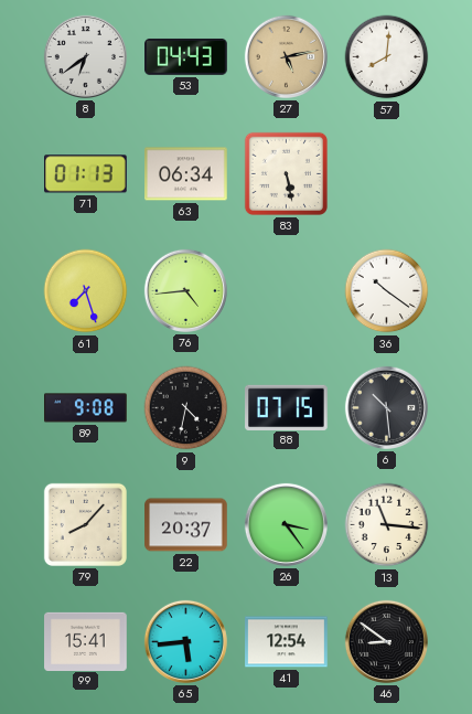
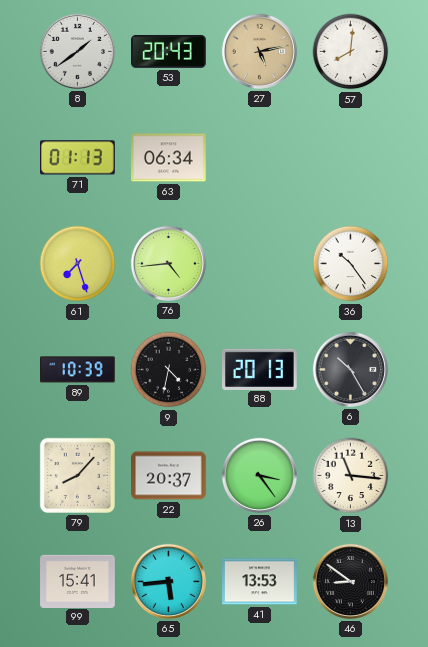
8: 6:39 -> 1:39
53: 04:43 -> 20:43
83: 5:28 -> none
36: 10:21 -> 10:24
89: 9:08 -> 10:39
88: 07:15 -> 20:13
6: 10:29 -> 10:25
41: 12:54 -> 13:53
